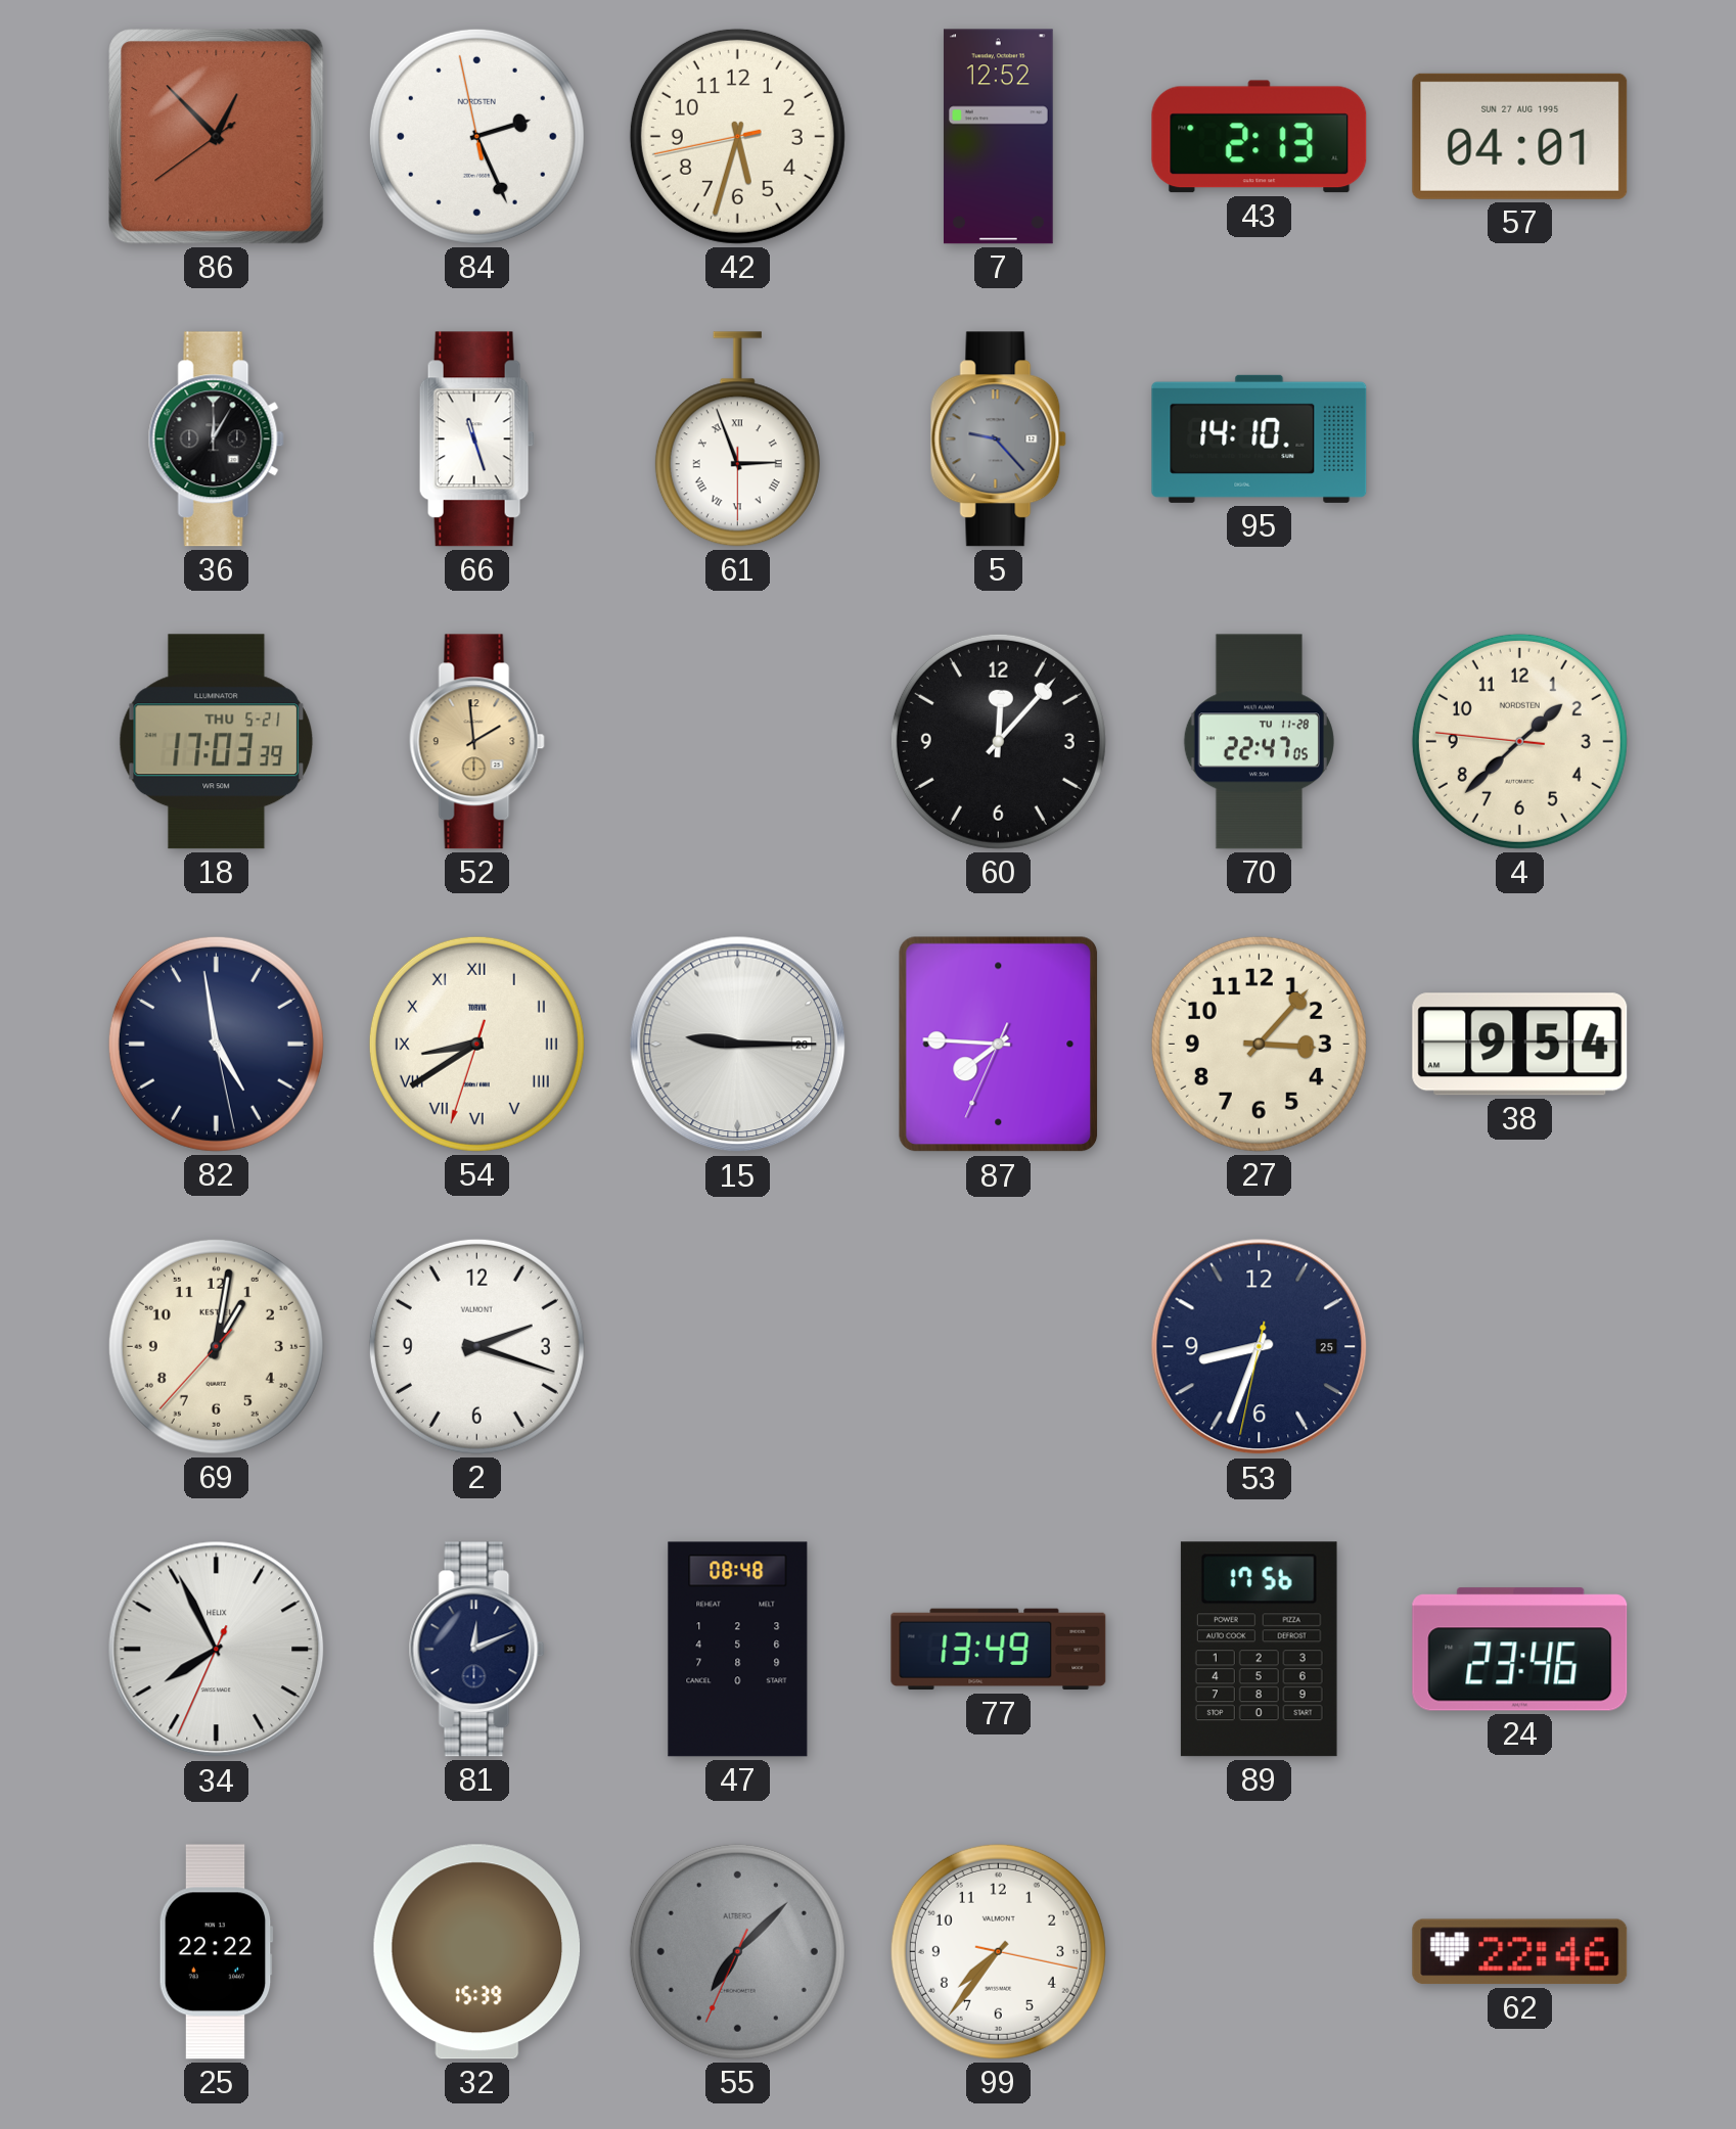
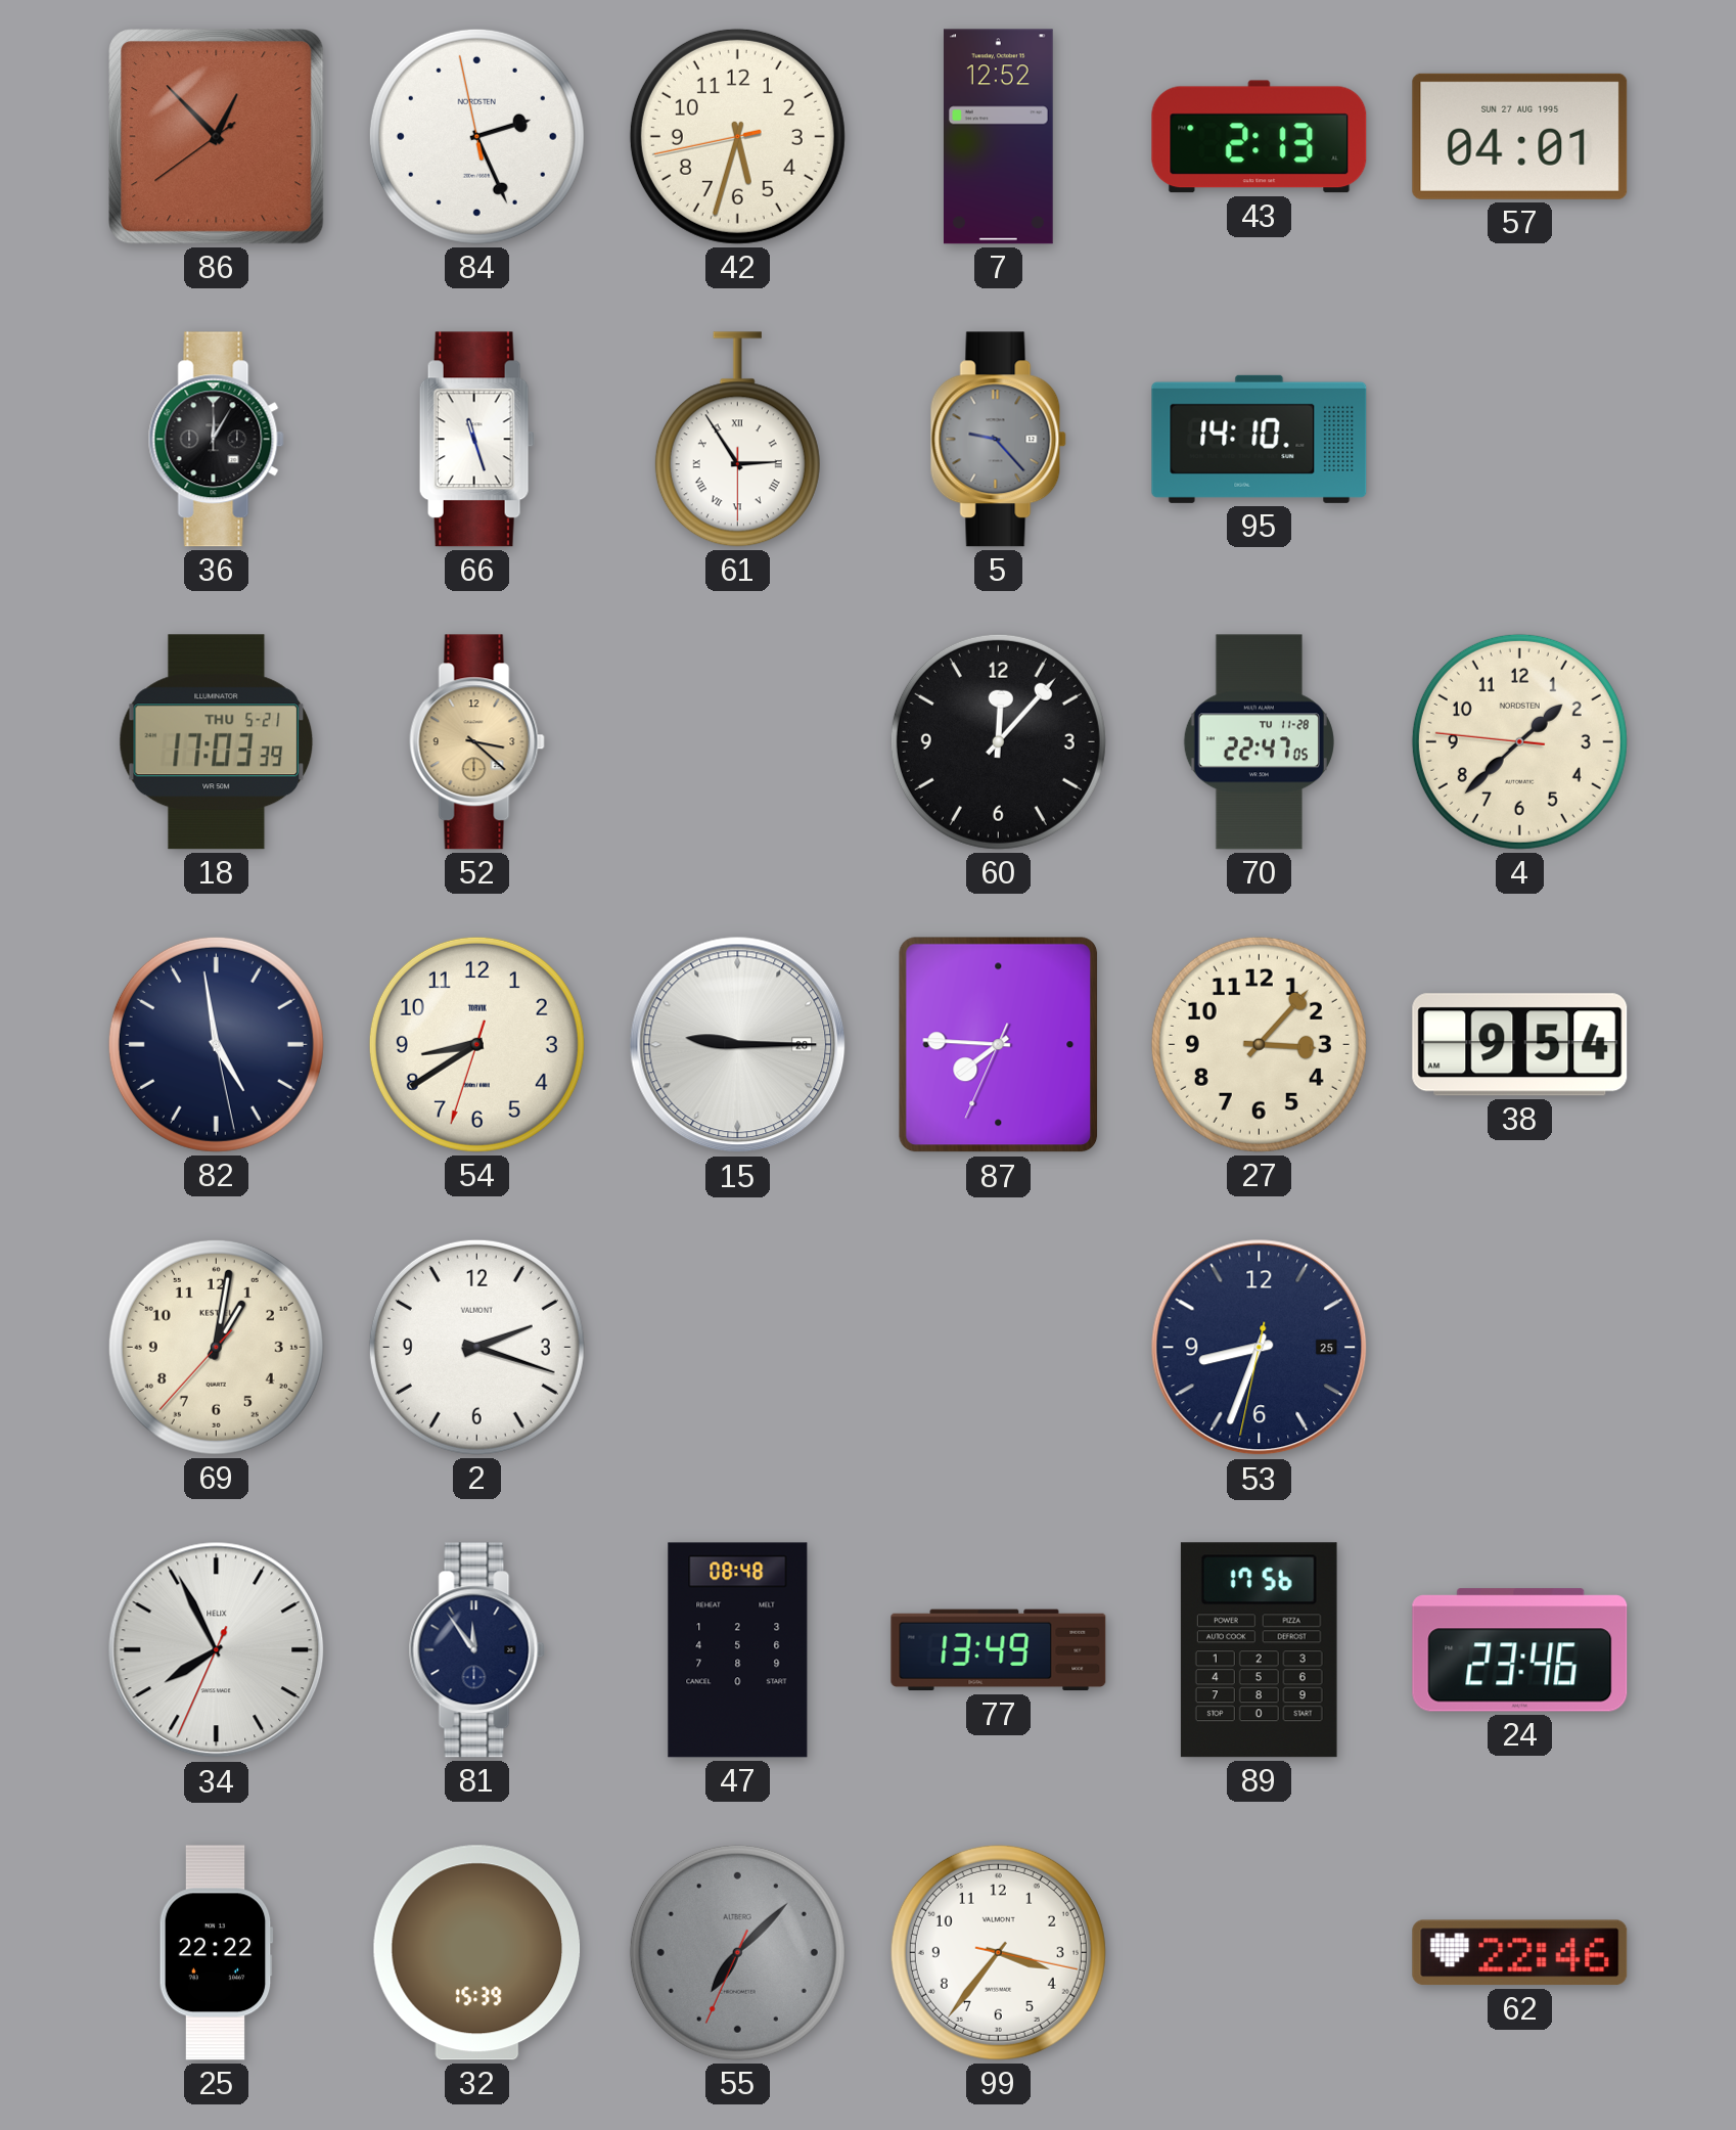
61: 2:56 -> 2:54
52: 1:59 -> 3:22
54 numerals: Roman -> Arabic
81: 12:11 -> 11:54
99: 7:36 -> 3:36
